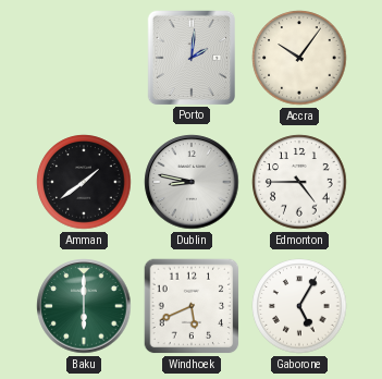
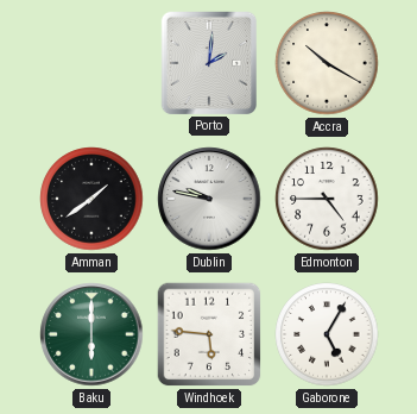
Accra: 10:06 -> 10:20
Dublin: 8:47 -> 9:47
Windhoek: 5:41 -> 5:46
